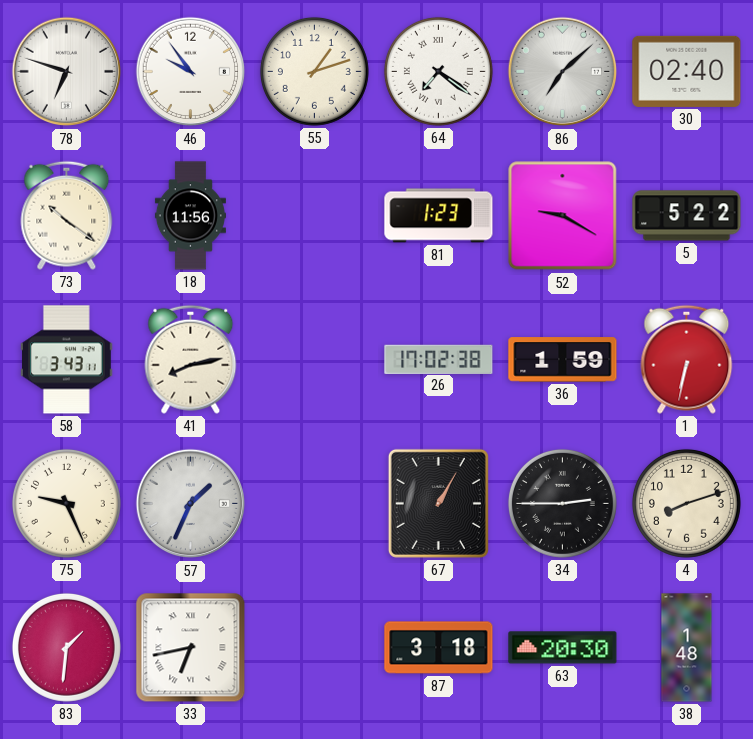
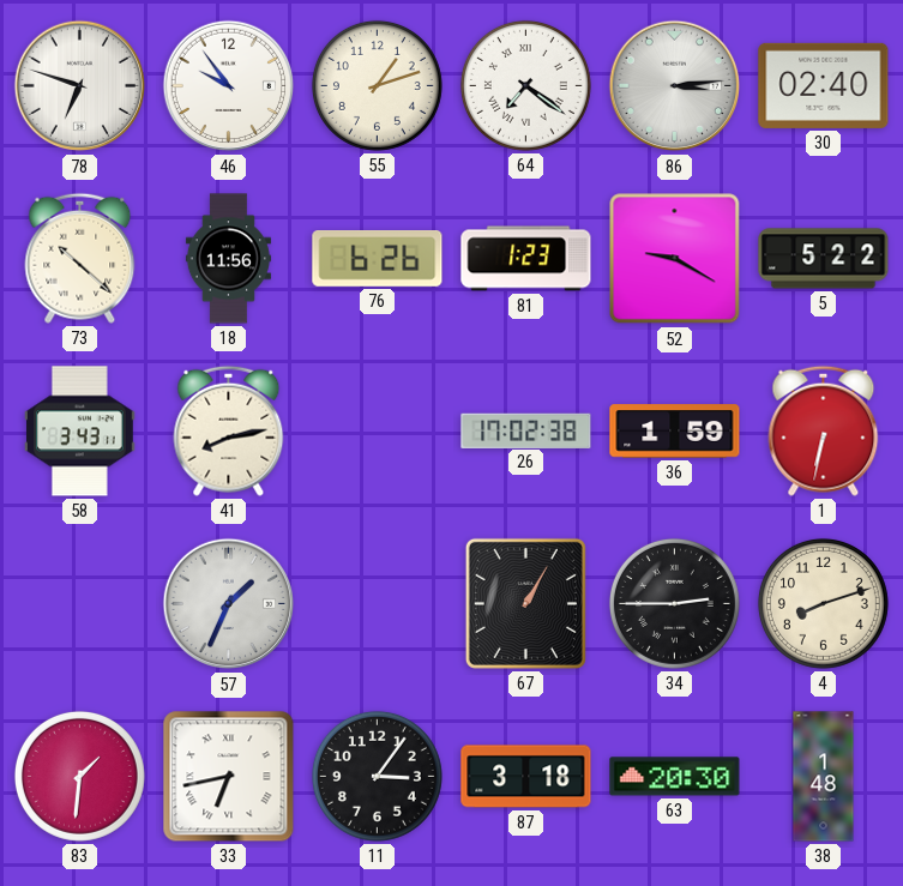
86: 7:08 -> 3:14
73: 10:21 -> 10:22
76: none -> 6:26
75: 9:26 -> none
11: none -> 3:06
